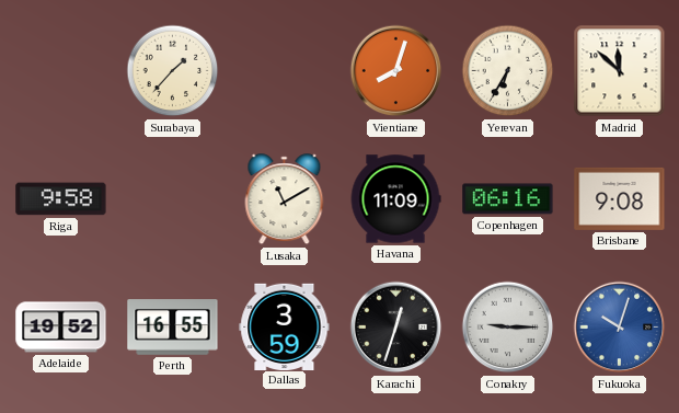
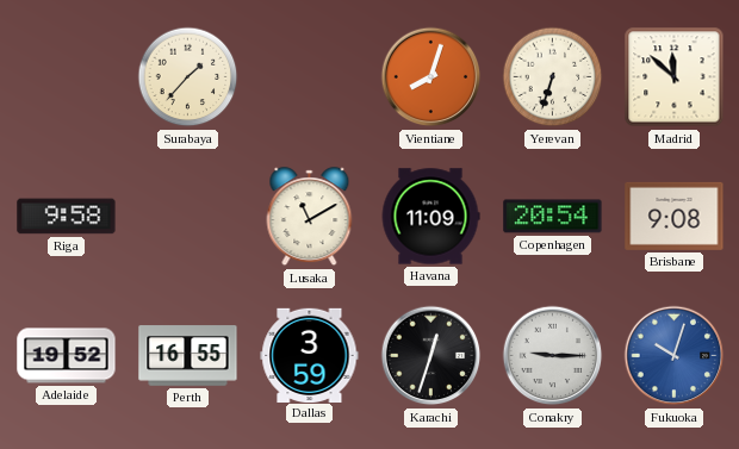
Yerevan: 6:35 -> 6:33
Copenhagen: 06:16 -> 20:54
